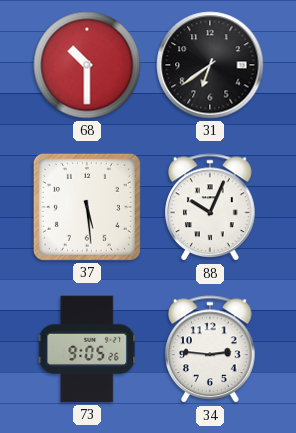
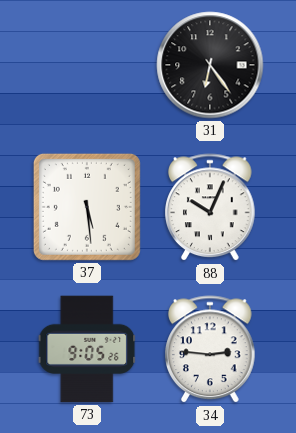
68: 10:30 -> none
31: 6:39 -> 6:24
